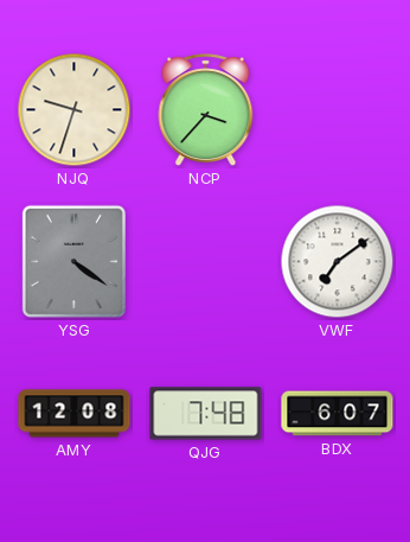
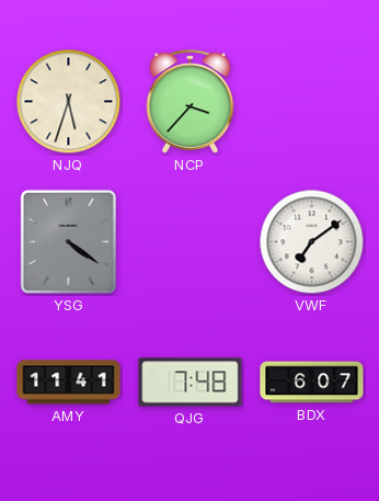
NJQ: 9:33 -> 5:33
AMY: 12:08 -> 11:41
